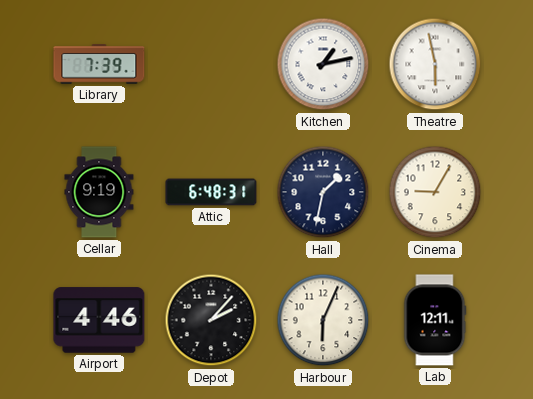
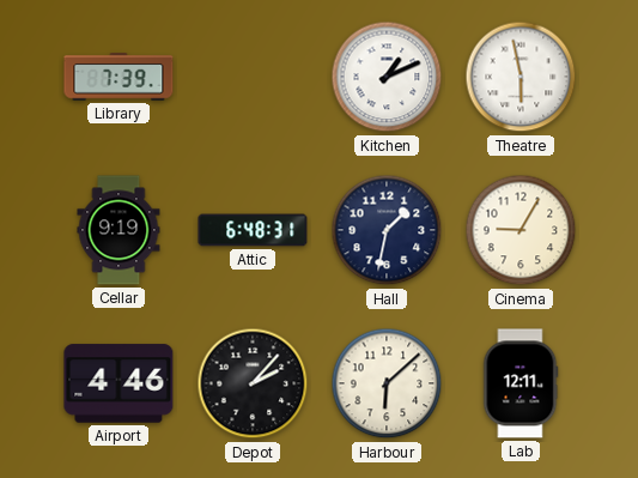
Kitchen: 1:13 -> 1:11
Harbour: 6:04 -> 6:08
